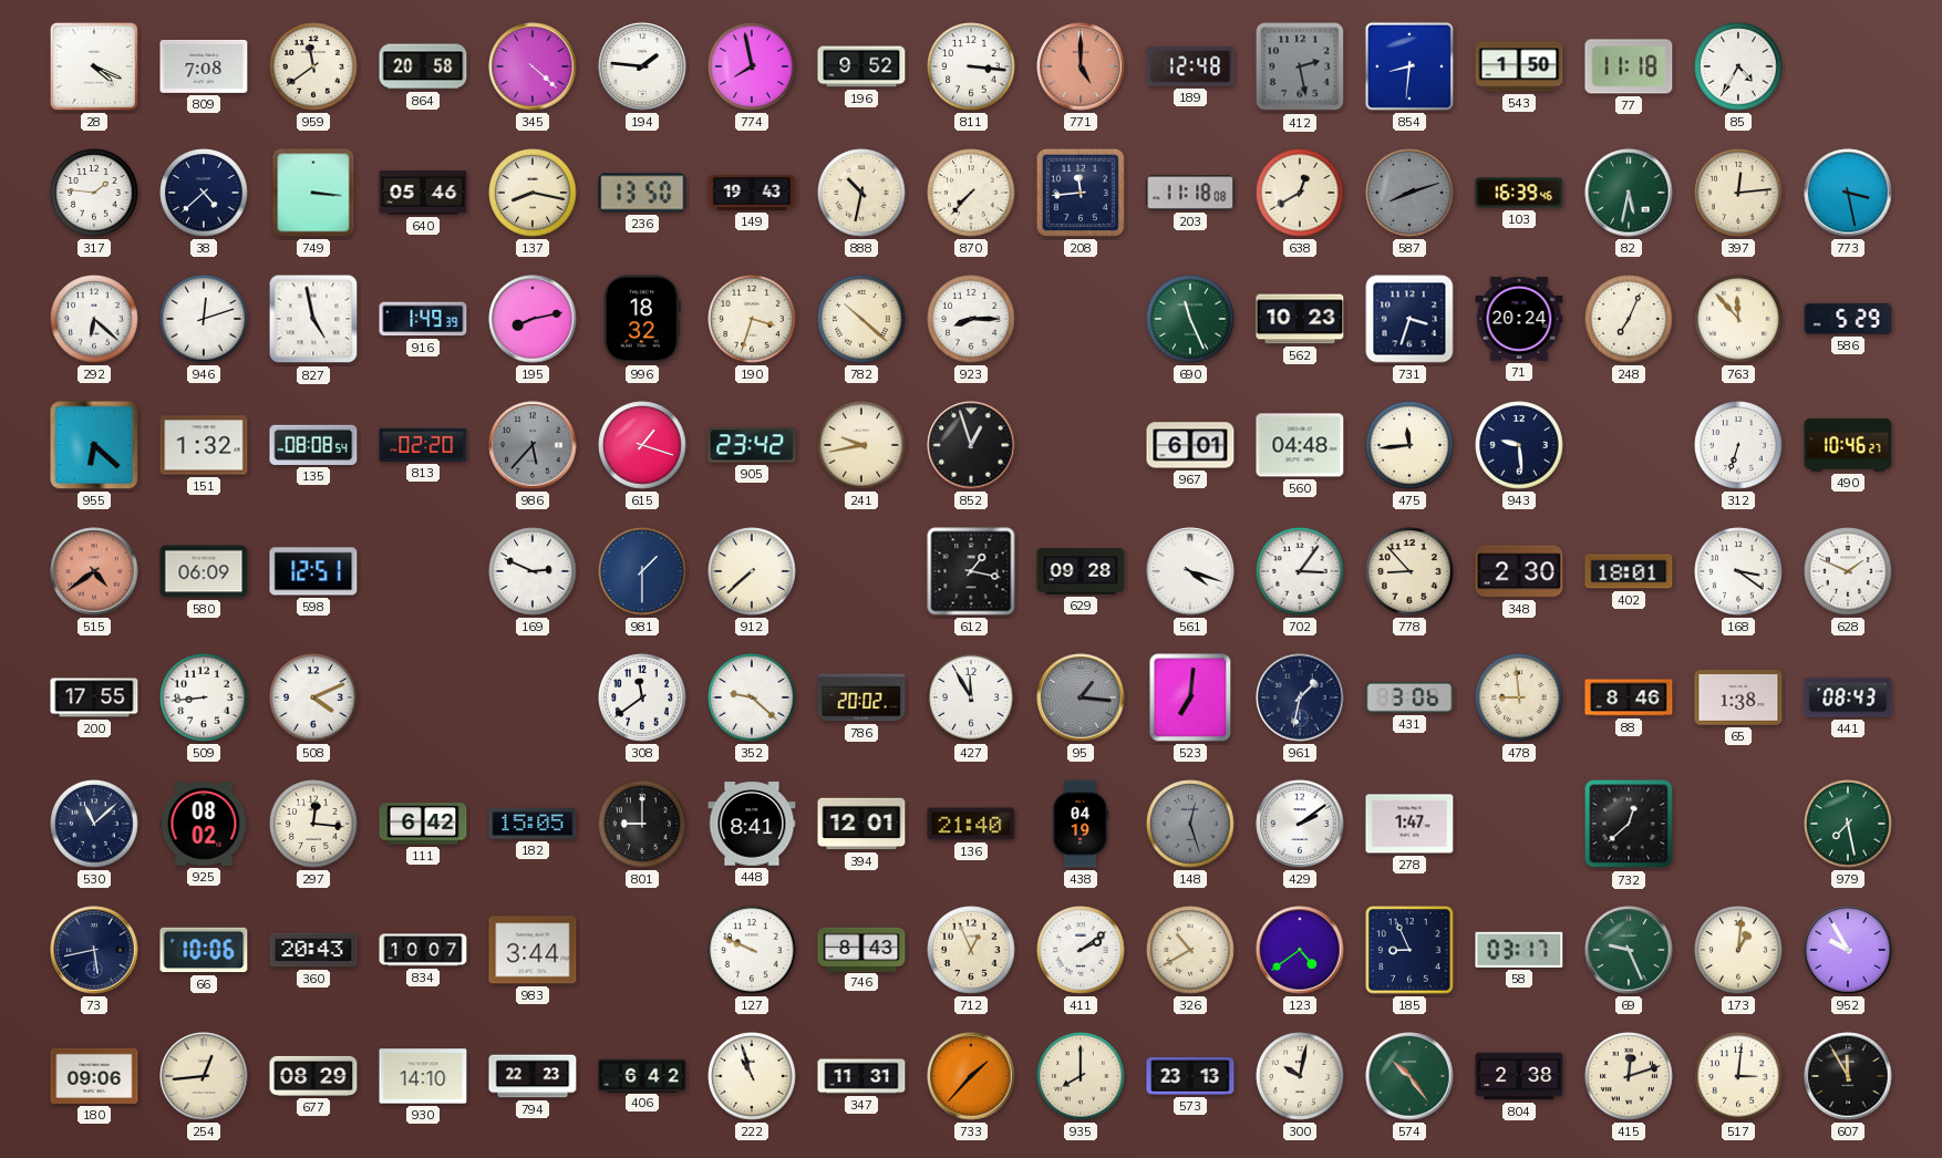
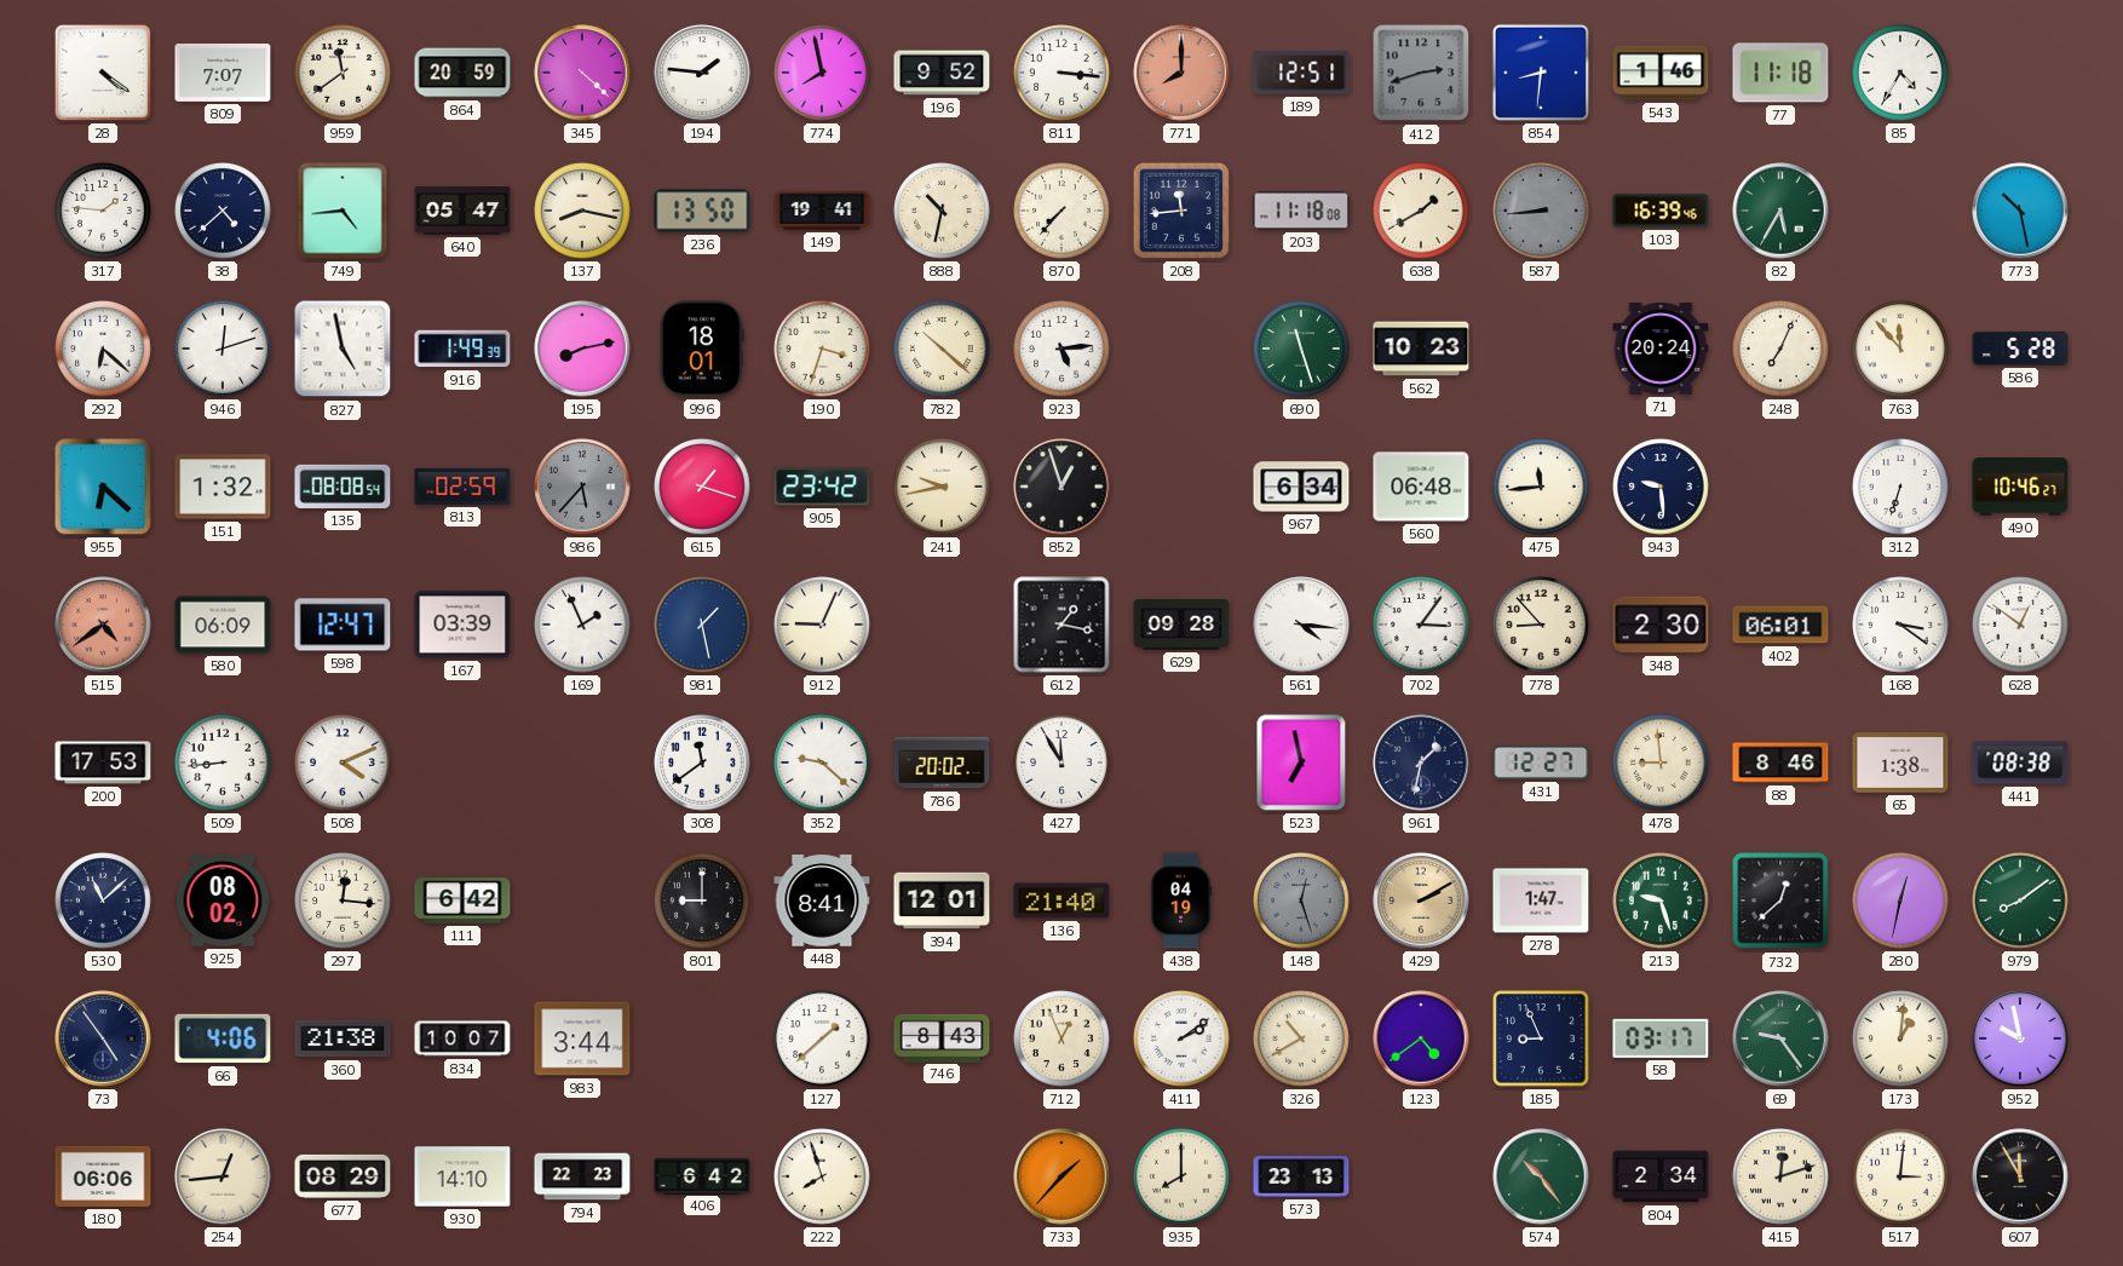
28: 4:19 -> 4:21
809: 7:08 -> 7:07
864: 20:58 -> 20:59
771: 5:00 -> 8:00
189: 12:48 -> 12:51
412: 2:28 -> 2:42
543: 1:50 -> 1:46
749: 3:16 -> 4:44
640: 05:46 -> 05:47
149: 19:43 -> 19:41
638: 12:40 -> 1:40
587: 8:12 -> 8:44
82: 5:32 -> 5:35
397: 12:14 -> none
773: 3:28 -> 10:28
996: 18:32 -> 18:01
923: 8:15 -> 5:14
690: 11:26 -> 11:27
731: 3:33 -> none
586: 5:29 -> 5:28
813: 02:20 -> 02:59
967: 6:01 -> 6:34
560: 04:48 -> 06:48
598: 12:51 -> 12:47
167: none -> 03:39
169: 2:49 -> 1:56
981: 1:30 -> 1:28
912: 7:38 -> 9:04
561: 4:18 -> 4:16
402: 18:01 -> 06:01
628: 1:49 -> 12:51
200: 17:55 -> 17:53
95: 1:16 -> none
523: 7:01 -> 6:58
431: 3:06 -> 12:27
441: 08:43 -> 08:38
182: 15:05 -> none
429: 2:09 -> 2:10
429 dial: white -> champagne
213: none -> 9:27
280: none -> 12:32
979: 7:28 -> 8:09
73: 5:43 -> 4:54
66: 10:06 -> 4:06
360: 20:43 -> 21:38
127: 9:49 -> 1:38
69: 9:26 -> 9:24
952: 9:55 -> 9:58
180: 09:06 -> 06:06
222: 10:57 -> 7:57
347: 11:31 -> none
300: 10:02 -> none
804: 2:38 -> 2:34
